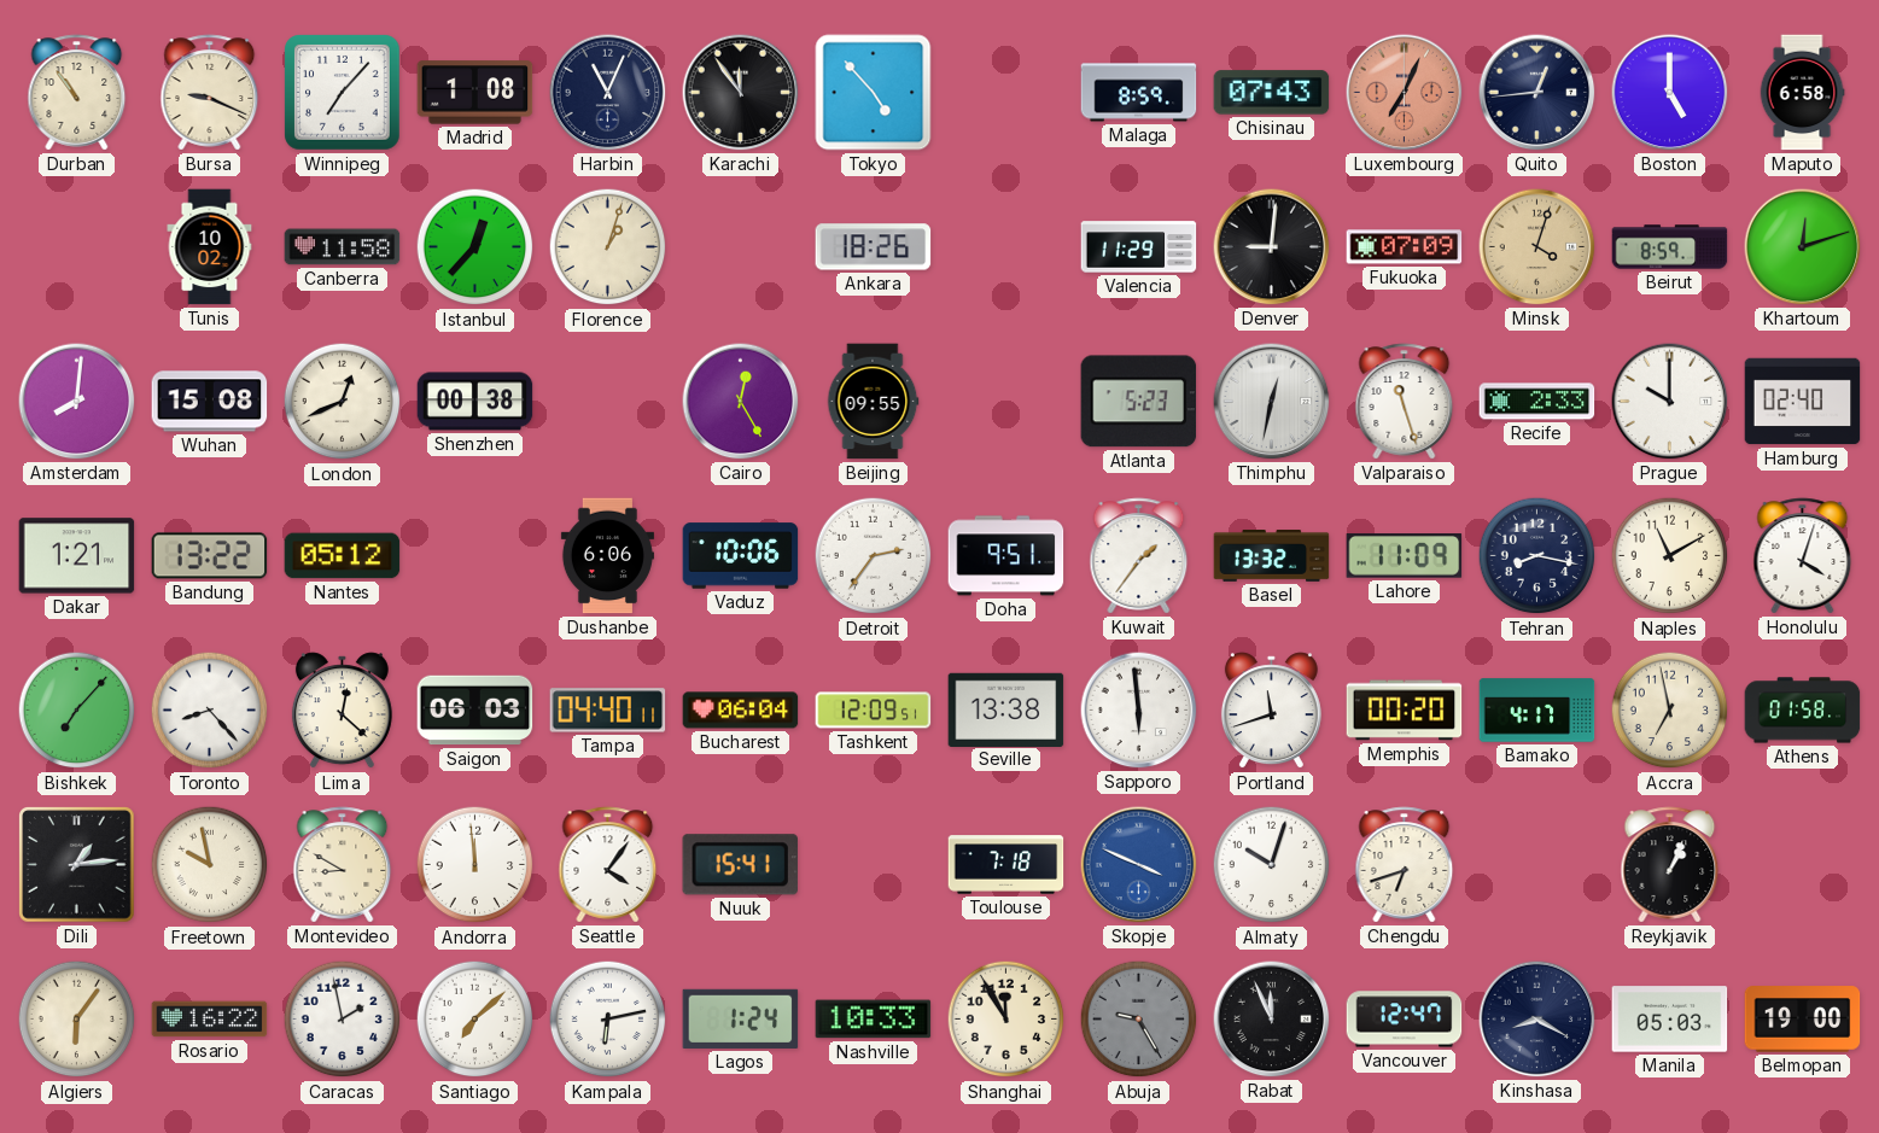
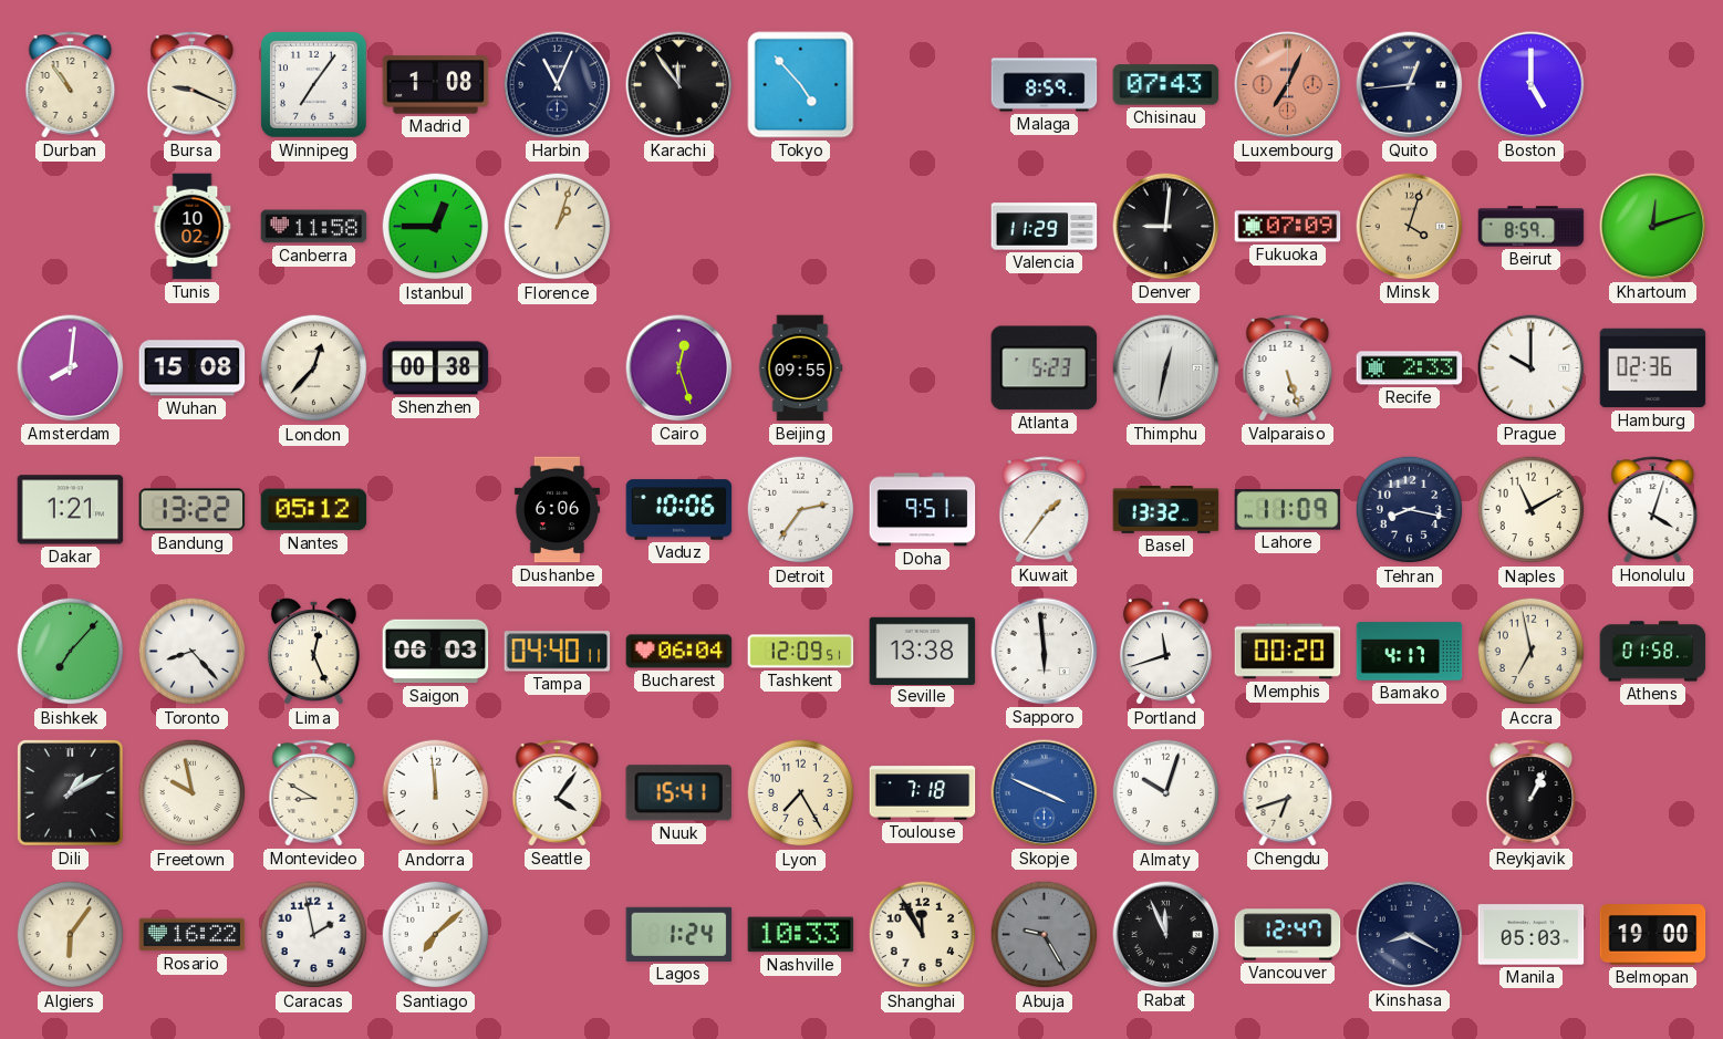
Winnipeg: 7:07 -> 7:06
Maputo: 6:58 -> none
Istanbul: 12:37 -> 12:45
Ankara: 18:26 -> none
London: 12:41 -> 12:37
Cairo: 12:25 -> 12:27
Valparaiso: 11:27 -> 5:27
Hamburg: 02:40 -> 02:36
Lima: 12:22 -> 12:26
Dili: 1:14 -> 1:10
Lyon: none -> 7:25
Kampala: 6:13 -> none
